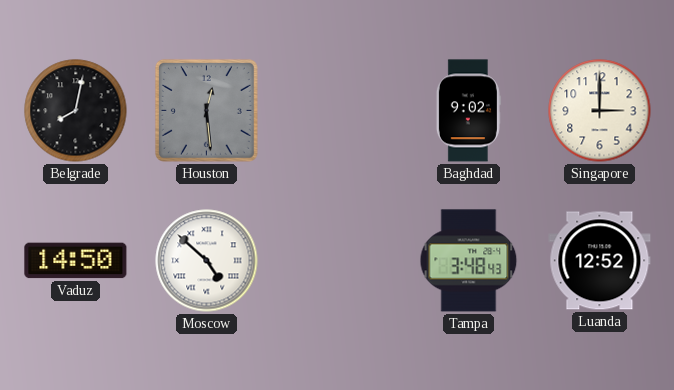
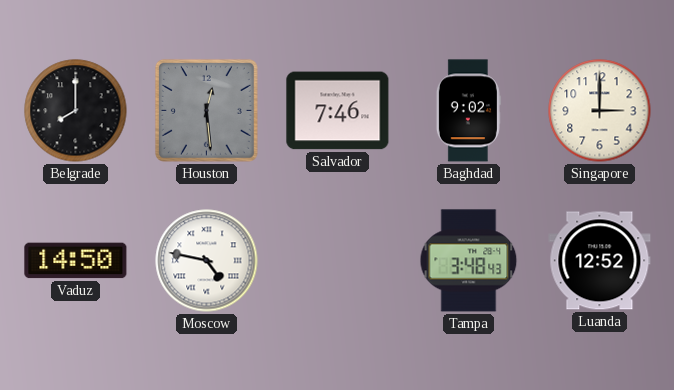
Belgrade: 8:02 -> 8:00
Salvador: none -> 7:46
Moscow: 4:52 -> 4:47
